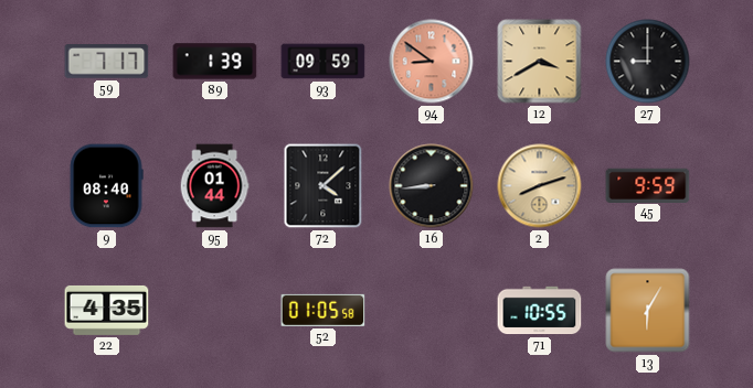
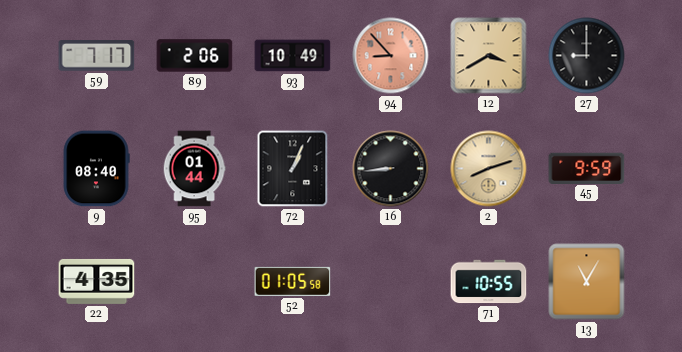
89: 1:39 -> 2:06
93: 09:59 -> 10:49
94: 8:51 -> 8:53
72: 4:08 -> 1:04
13: 6:05 -> 11:05
